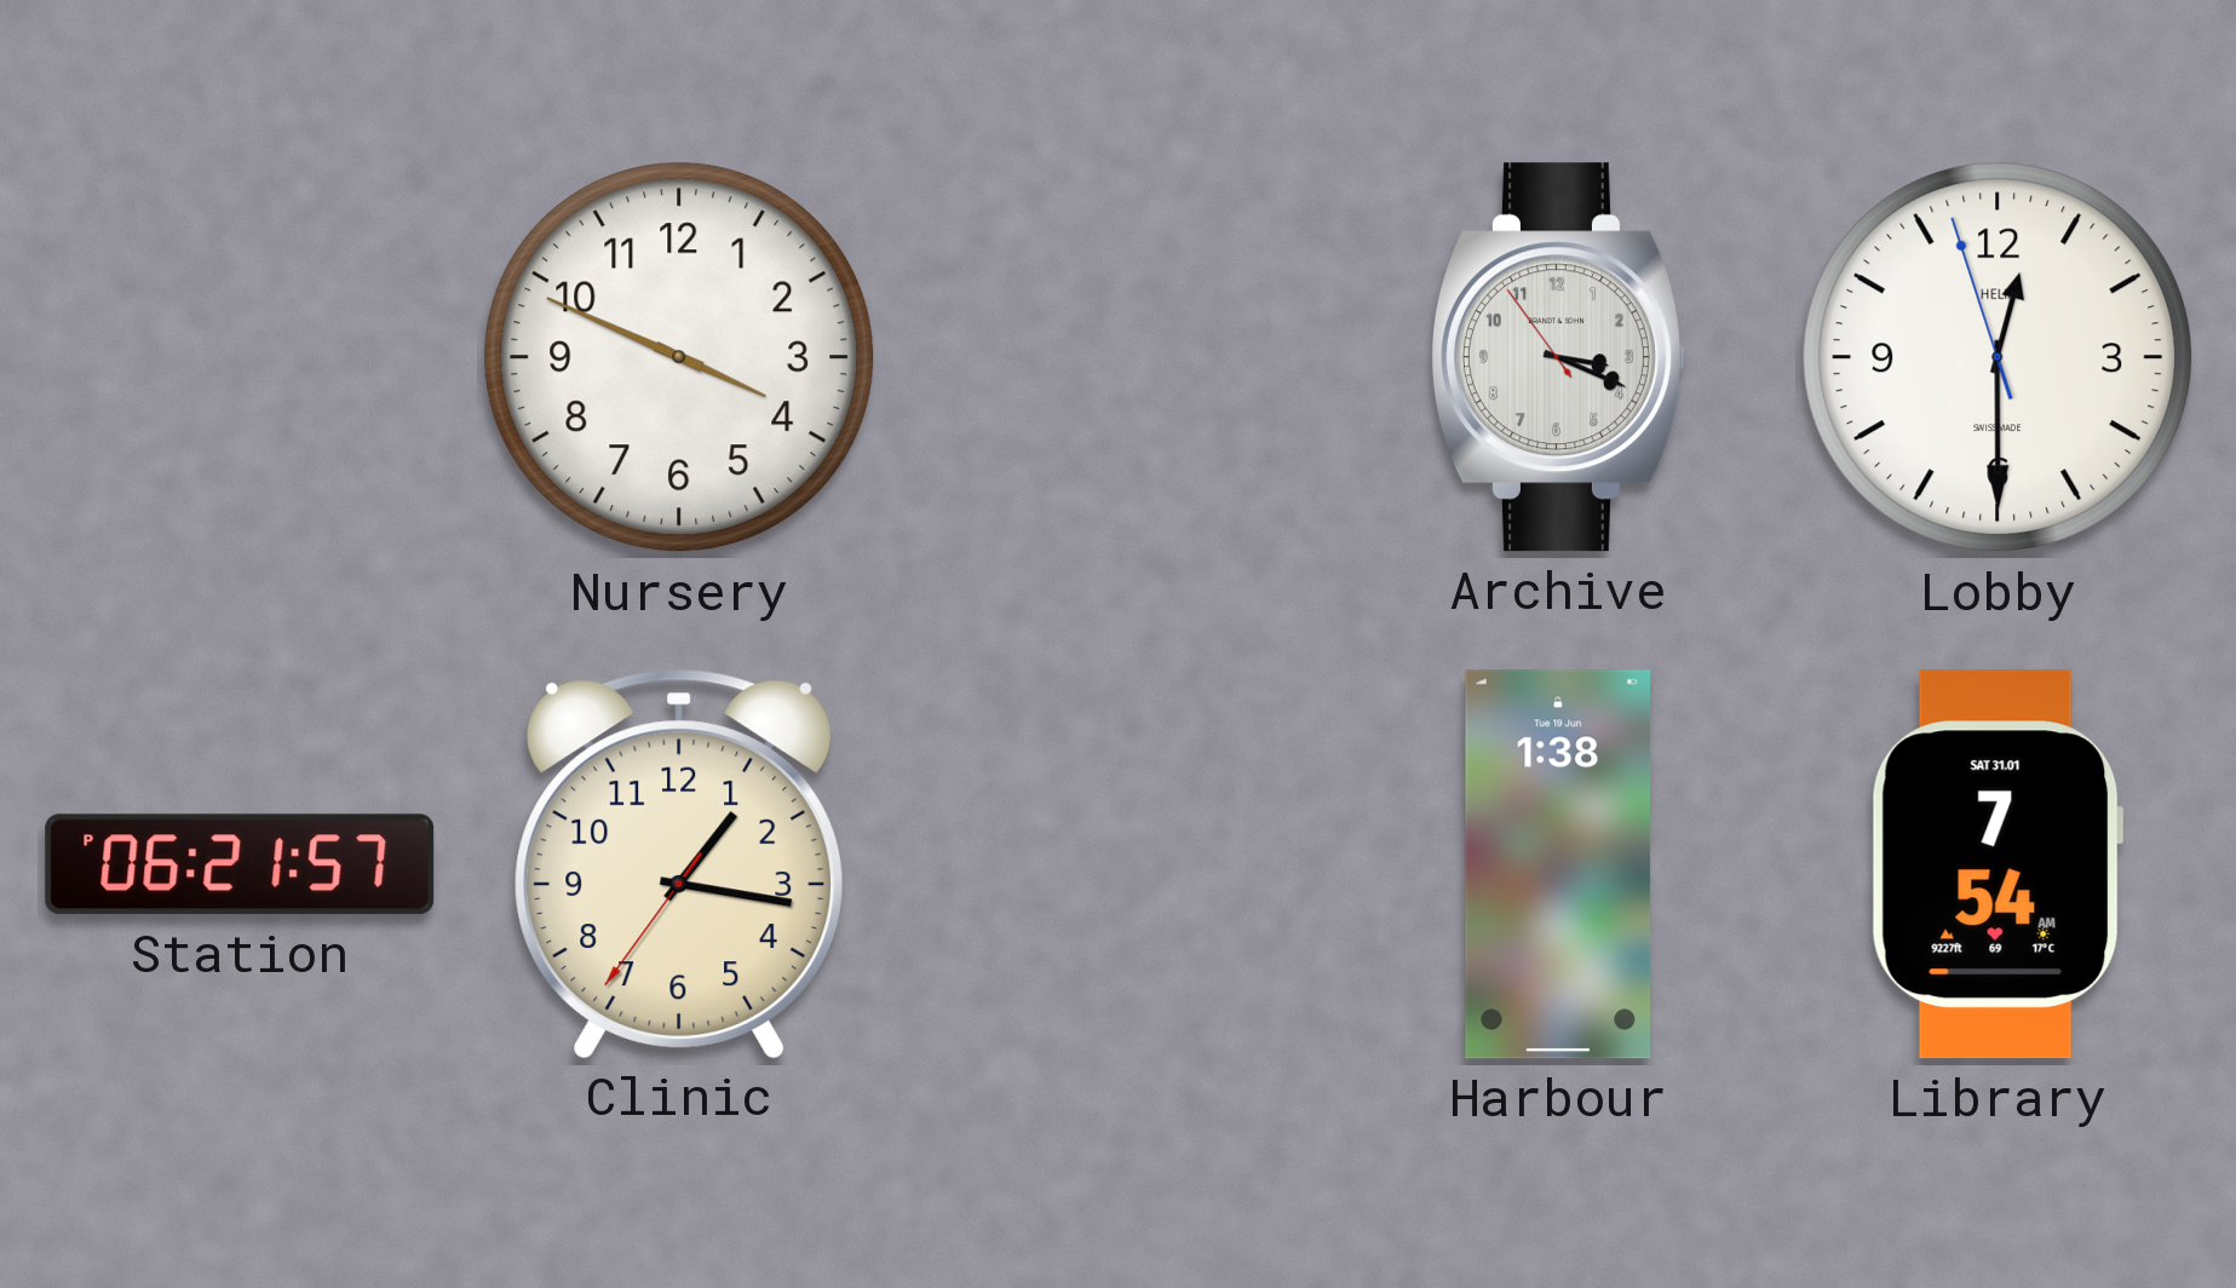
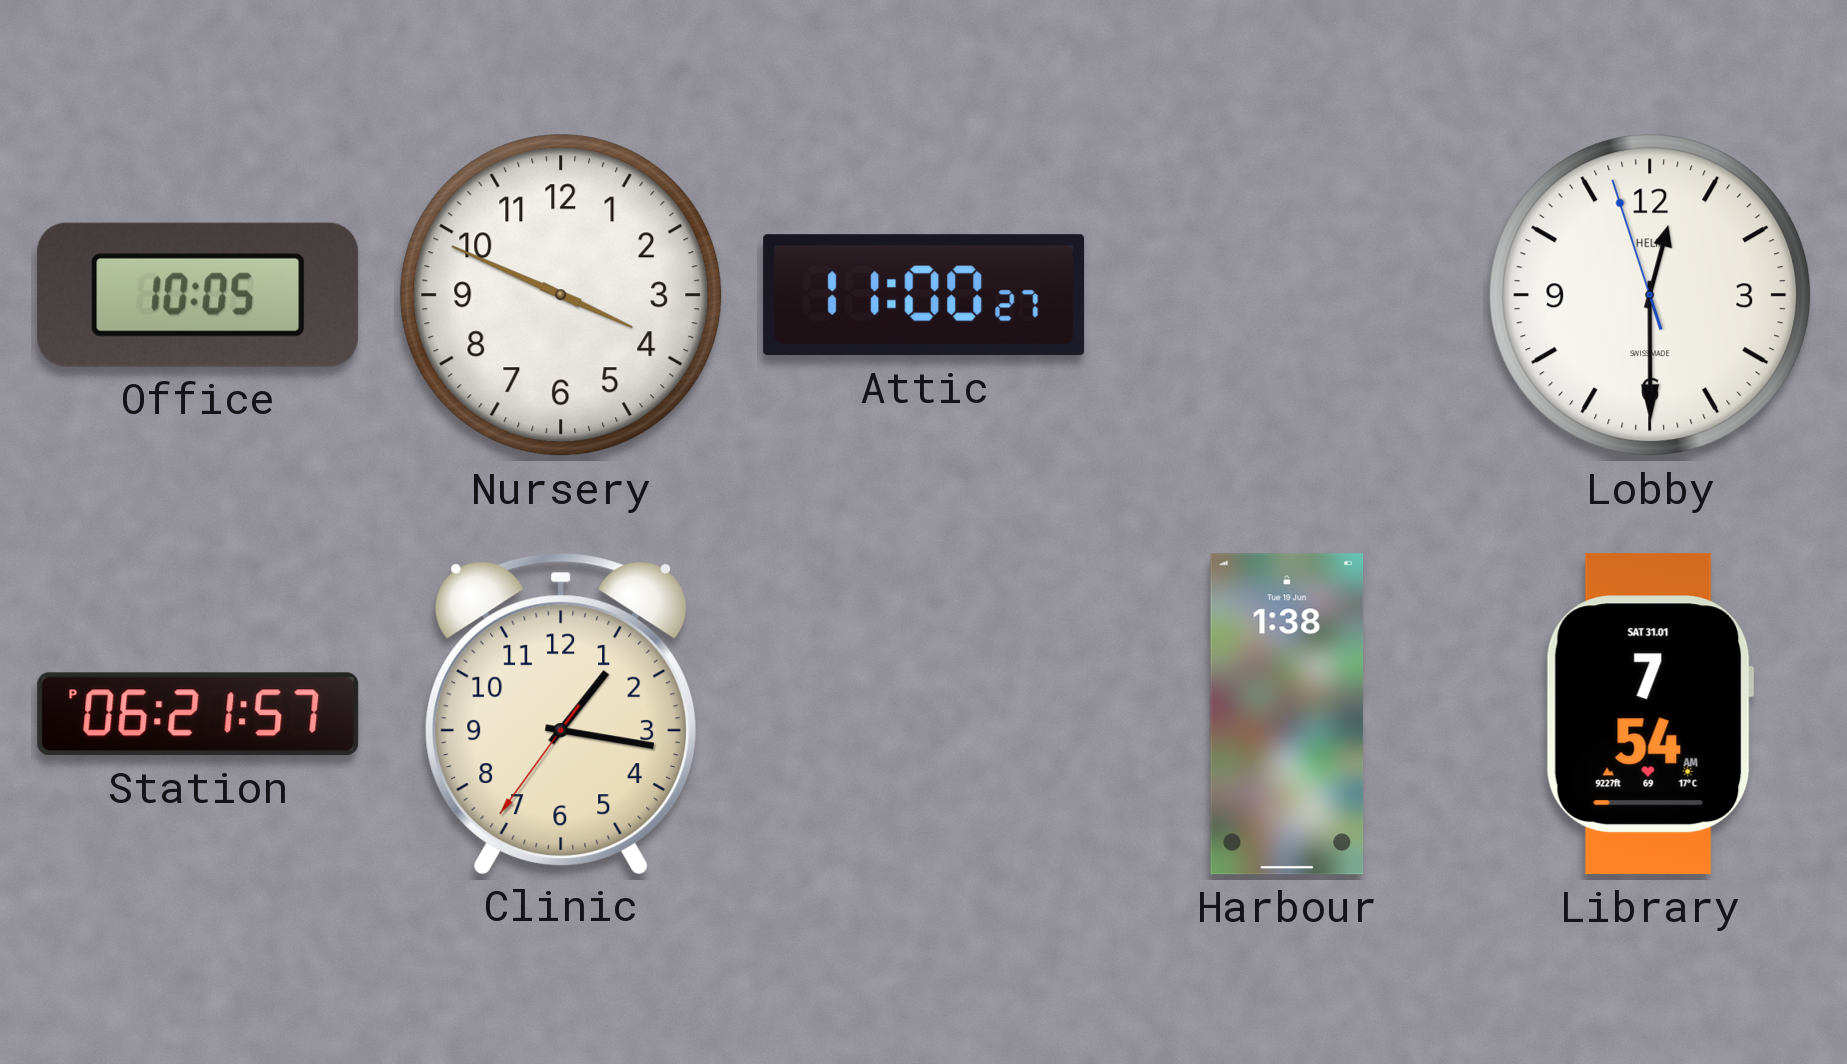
Office: none -> 10:05
Attic: none -> 11:00
Archive: 3:18 -> none
